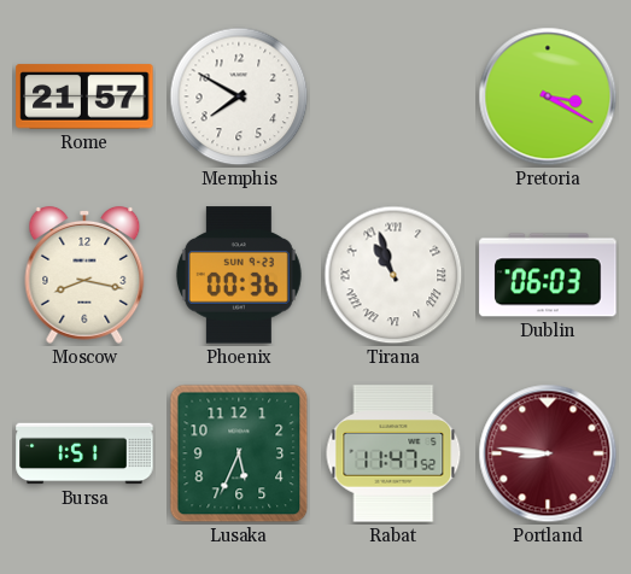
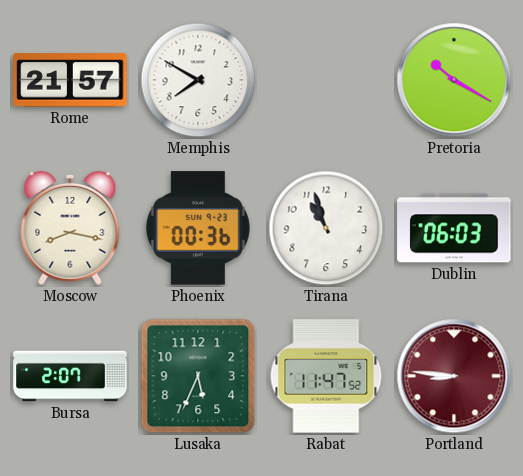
Pretoria: 3:20 -> 10:20
Tirana numerals: Roman -> Arabic
Bursa: 1:51 -> 2:07
